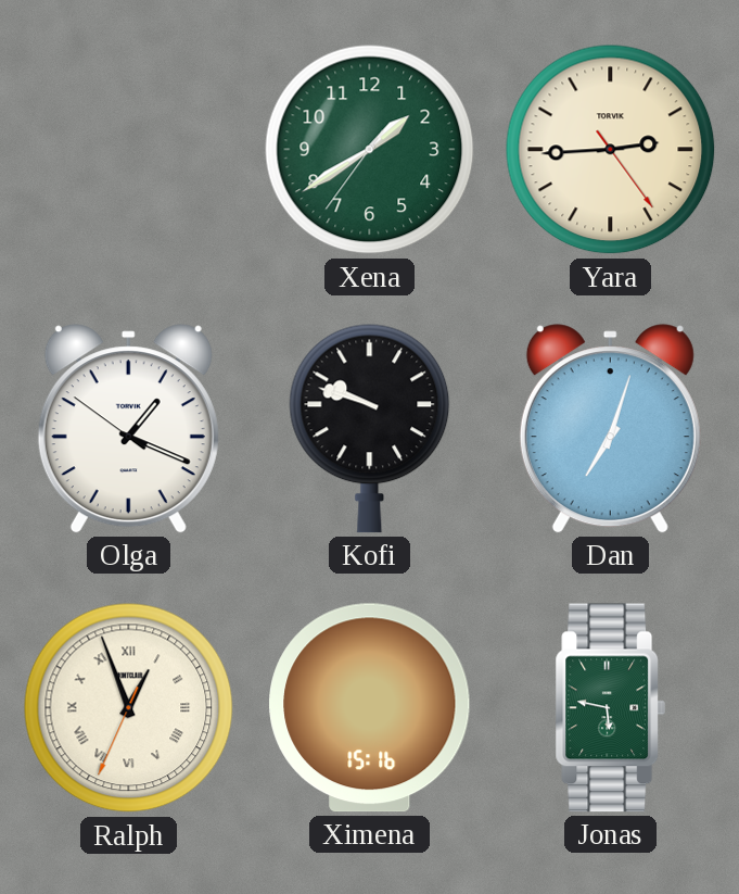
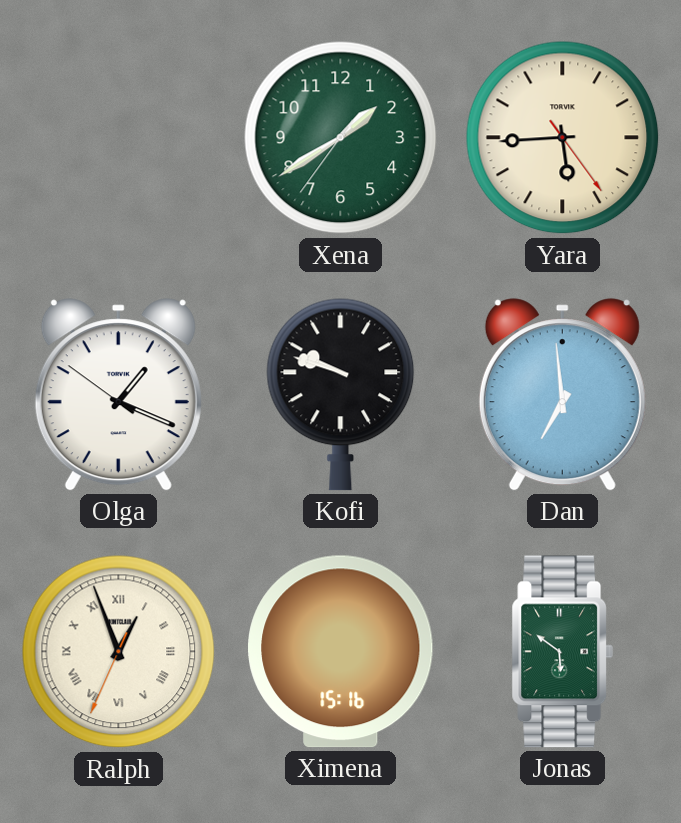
Yara: 2:44 -> 5:44
Dan: 7:03 -> 6:59
Jonas: 5:47 -> 5:51
